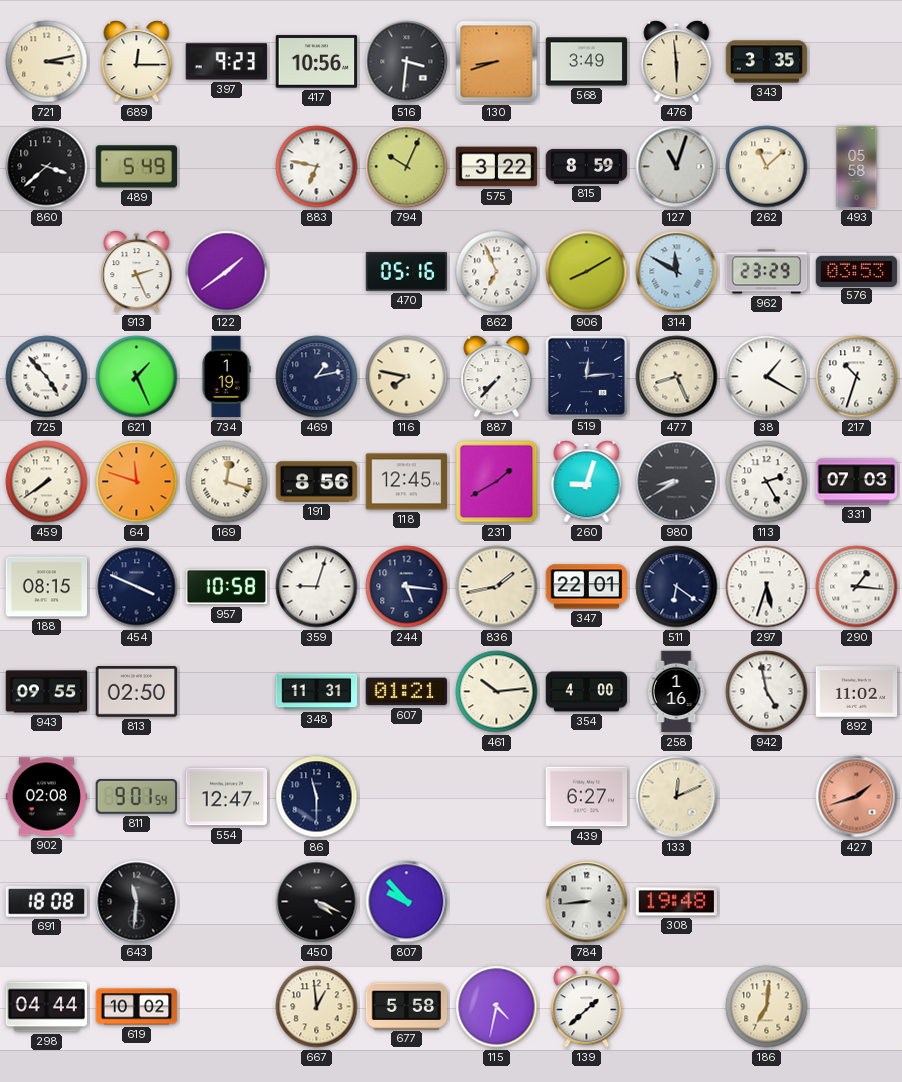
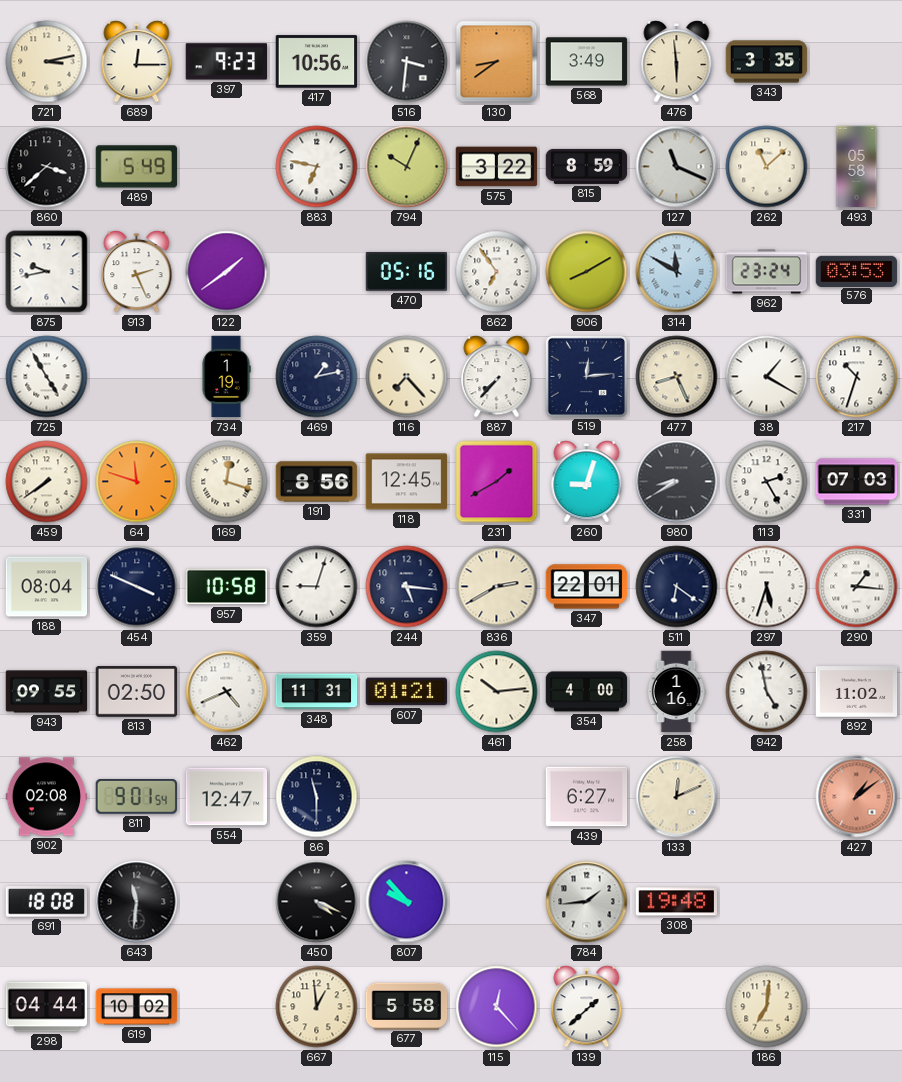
130: 8:42 -> 8:39
127: 11:03 -> 11:19
875: none -> 9:43
862: 6:56 -> 6:54
962: 23:29 -> 23:24
725: 4:53 -> 4:55
621: 1:26 -> none
116: 7:47 -> 7:23
188: 08:15 -> 08:04
836: 1:43 -> 2:40
462: none -> 4:41
427: 1:42 -> 1:09
784: 8:44 -> 1:44
115: 4:32 -> 12:23
